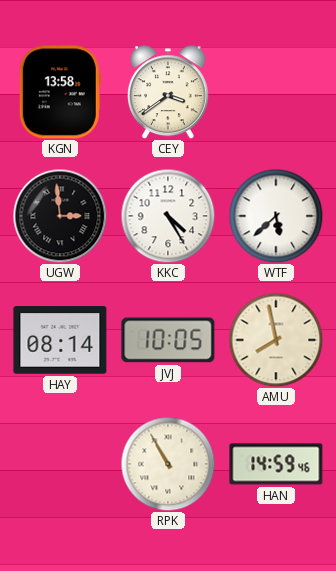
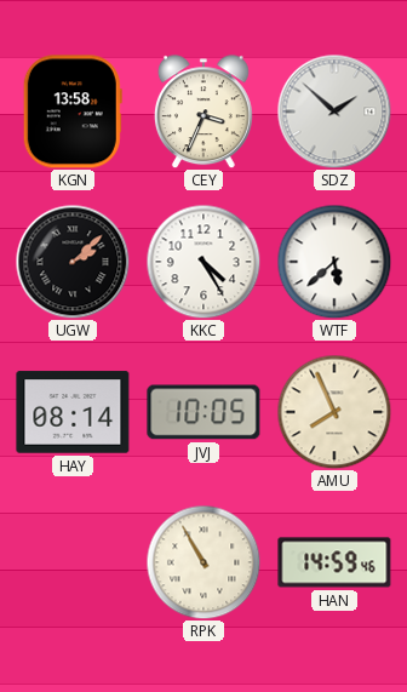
CEY: 3:39 -> 3:34
SDZ: none -> 1:52
UGW: 2:59 -> 2:08
AMU: 7:58 -> 7:56
